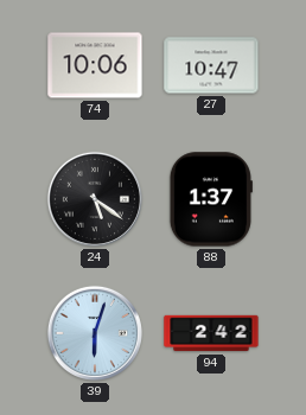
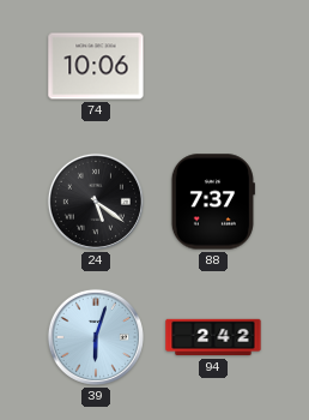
27: 10:47 -> none
88: 1:37 -> 7:37
